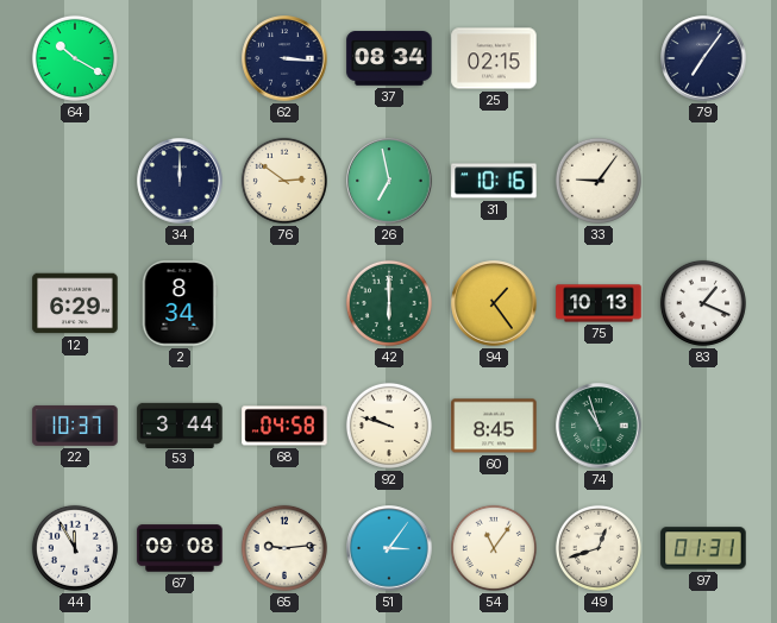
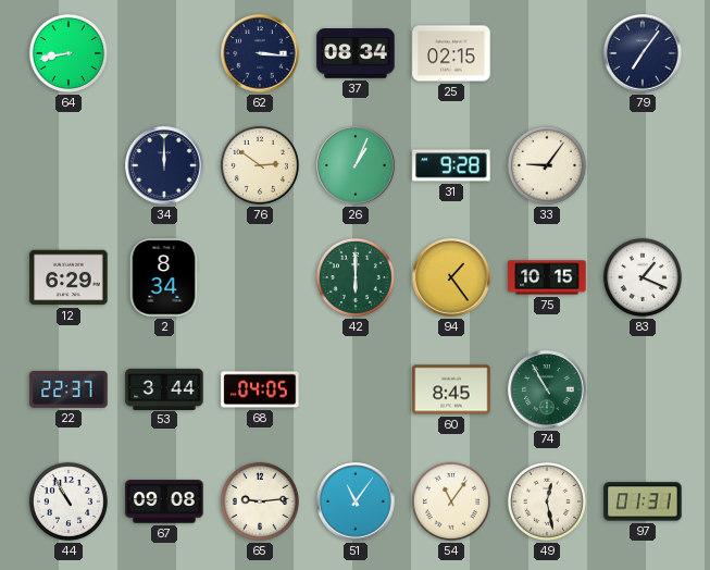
64: 10:20 -> 8:43
26: 6:58 -> 1:04
31: 10:16 -> 9:28
75: 10:13 -> 10:15
22: 10:37 -> 22:37
68: 04:58 -> 04:05
92: 9:48 -> none
74: 10:57 -> 10:55
44: 11:55 -> 10:55
51: 3:06 -> 11:06
49: 12:42 -> 12:28
